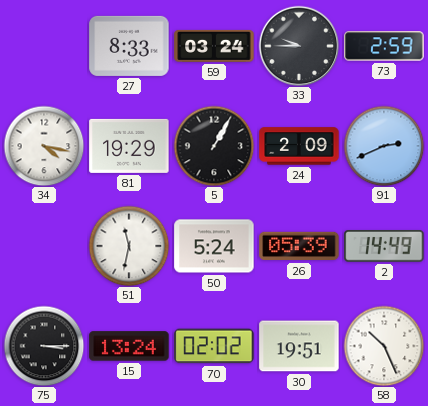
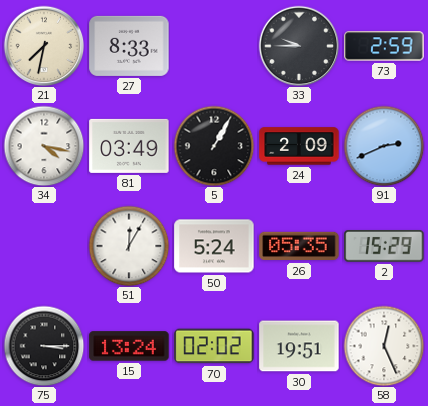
21: none -> 7:32
59: 03:24 -> none
81: 19:29 -> 03:49
51: 11:32 -> 12:05
26: 05:39 -> 05:35
2: 14:49 -> 15:29
58: 10:26 -> 12:26
